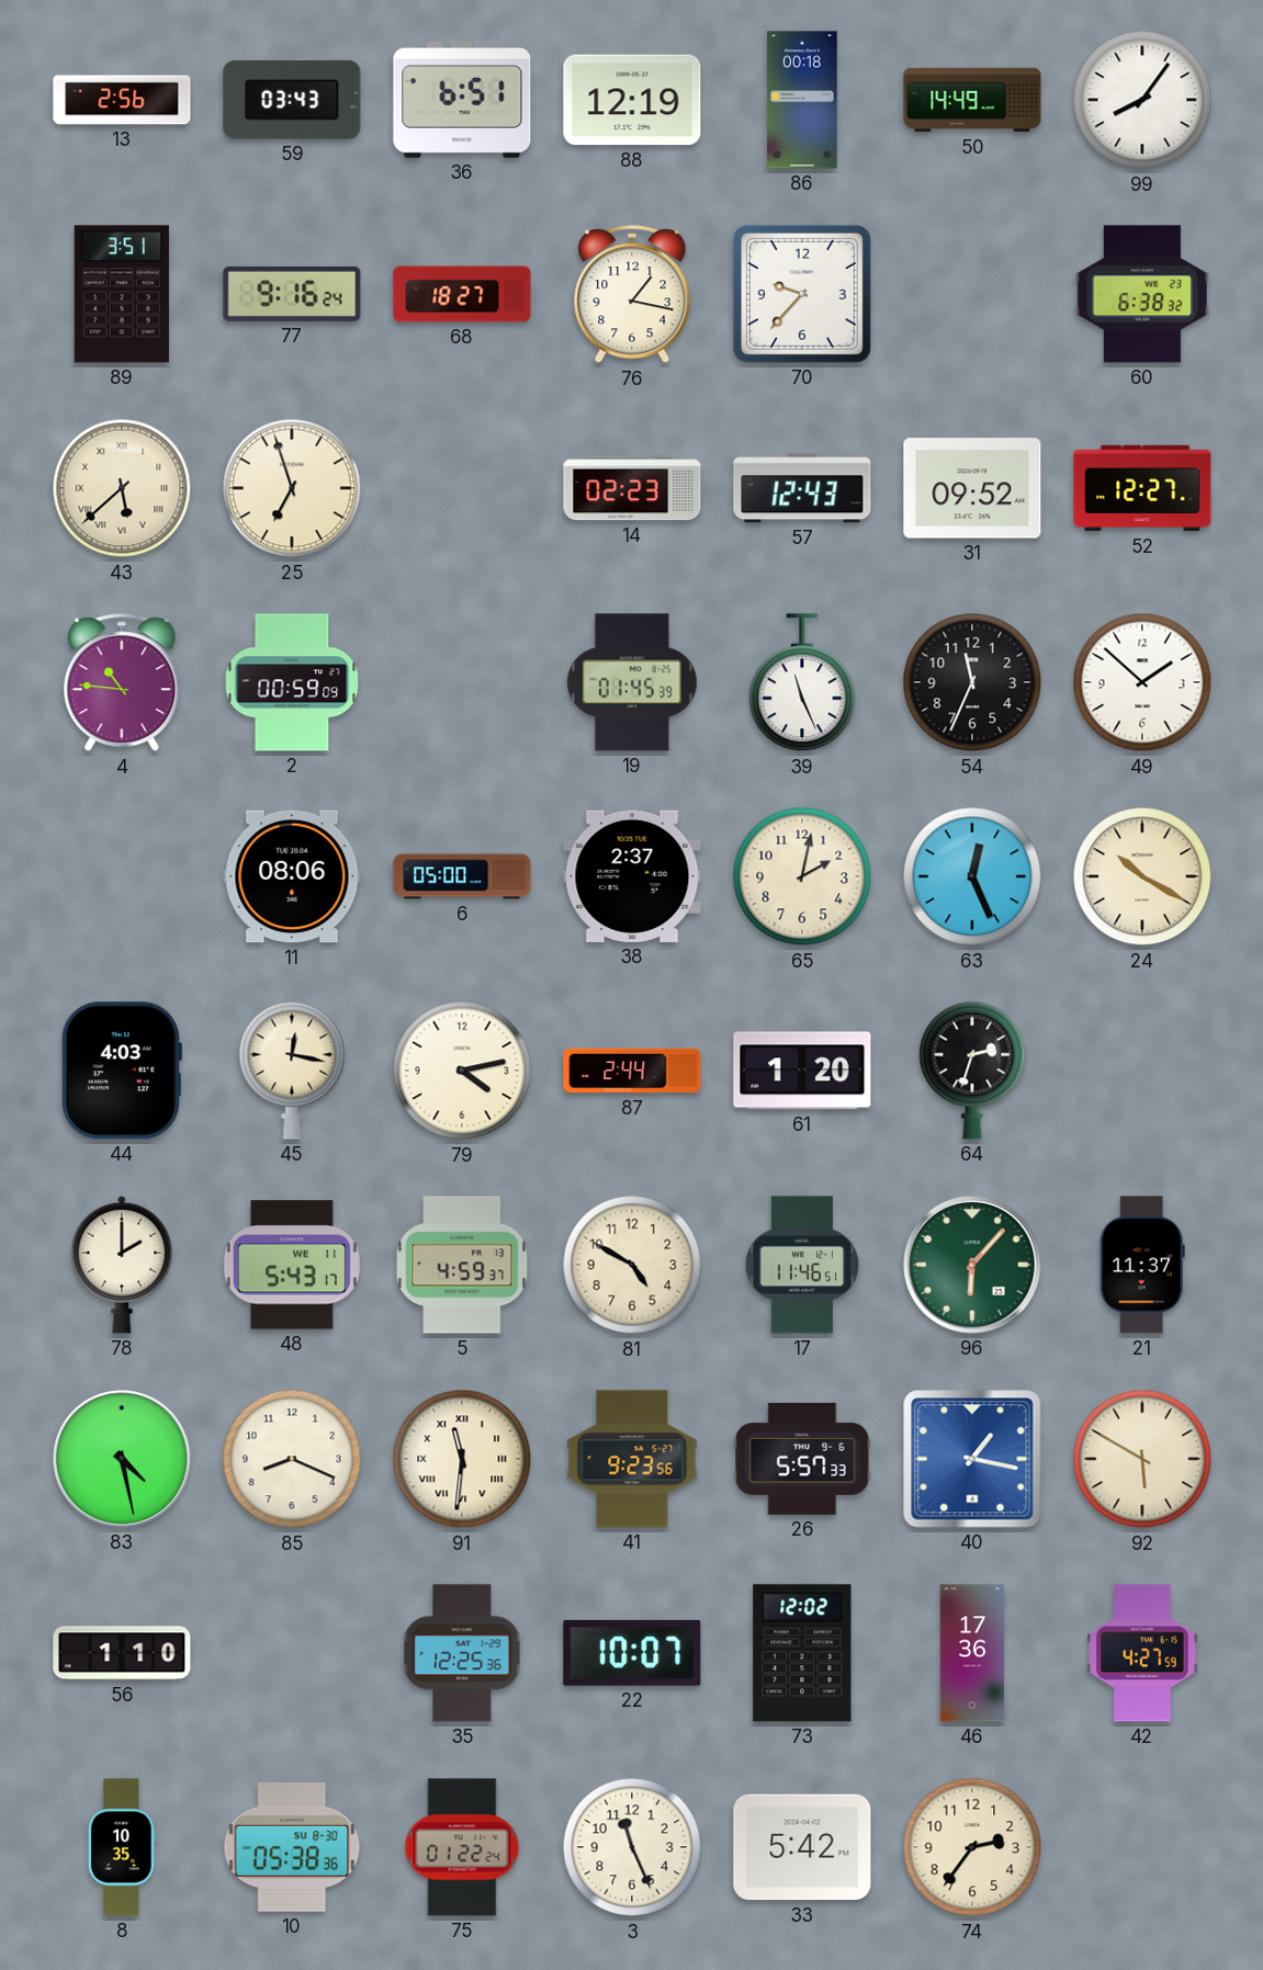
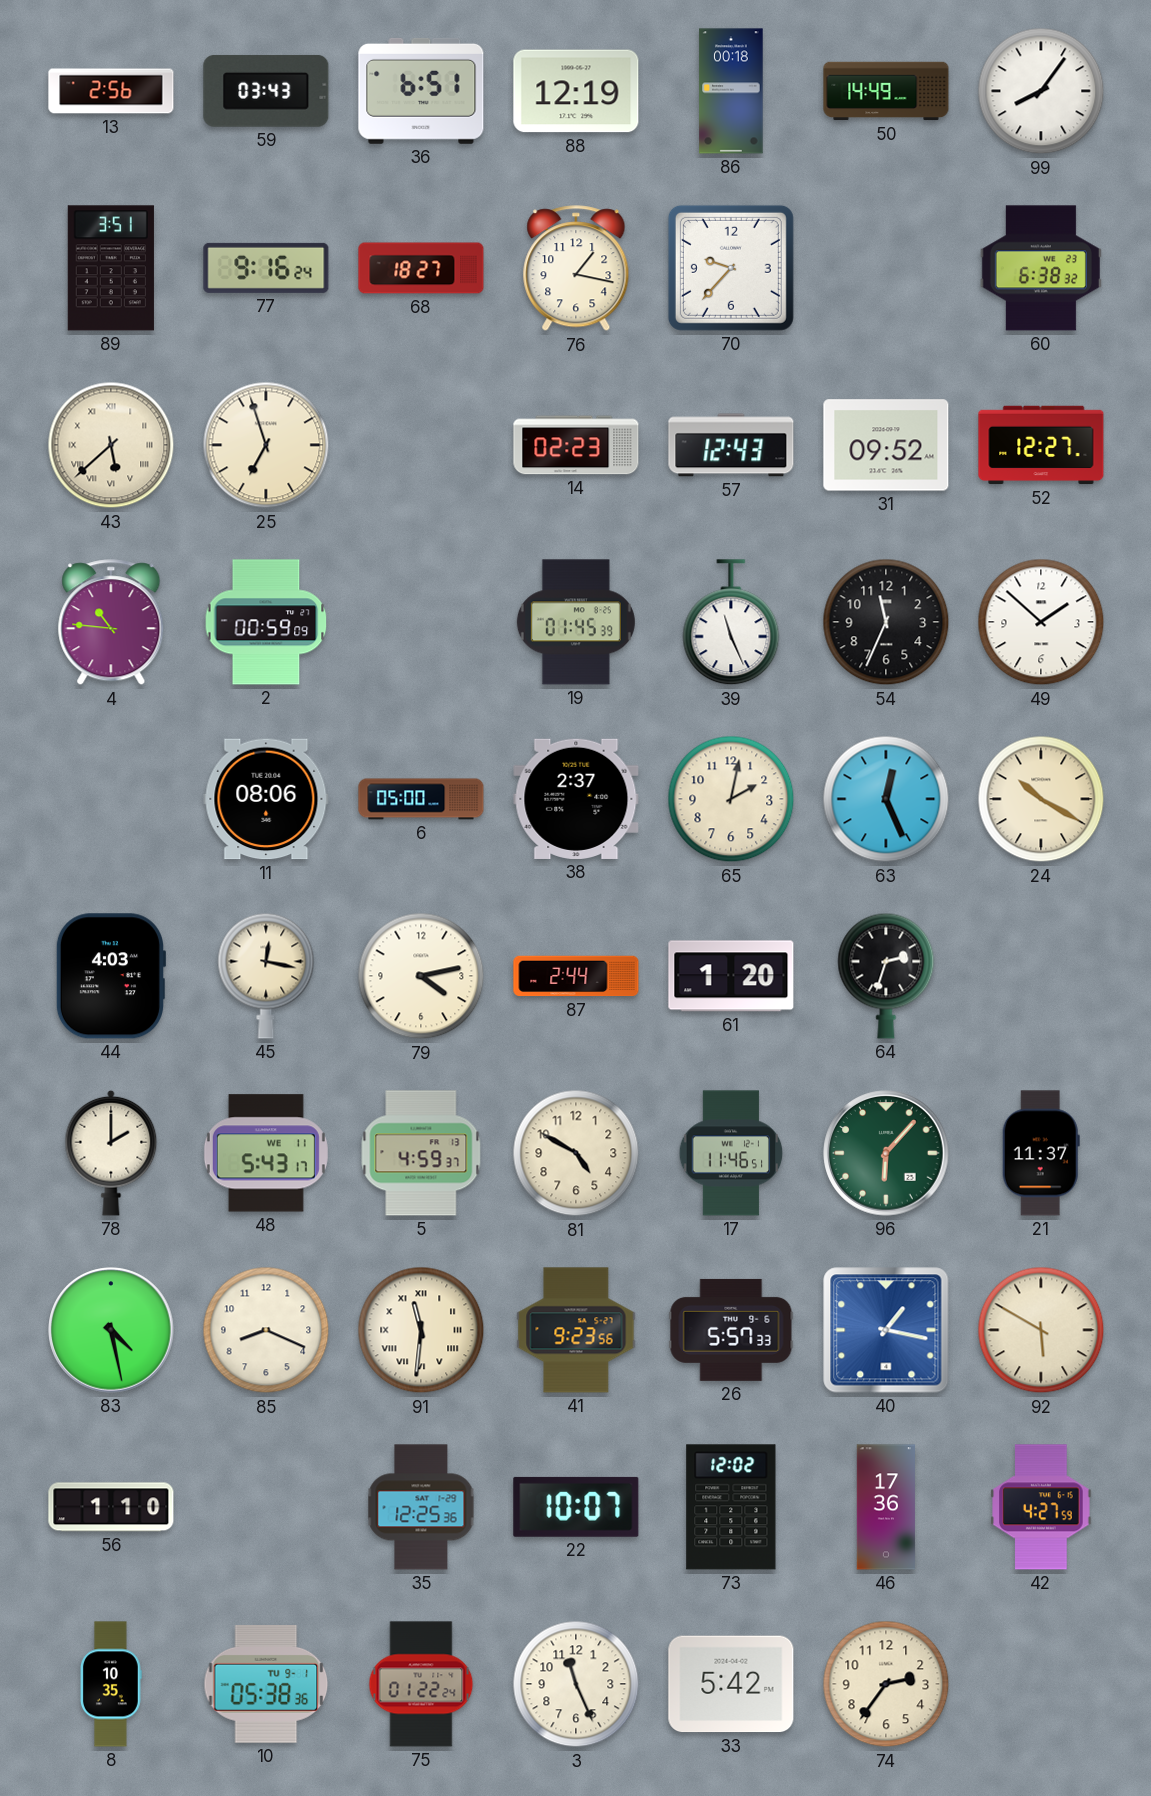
10 date: SU 8-30 -> TU 9-1
